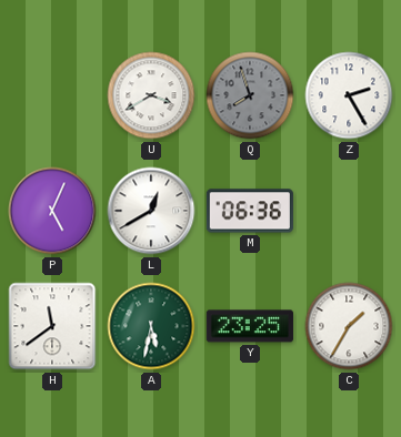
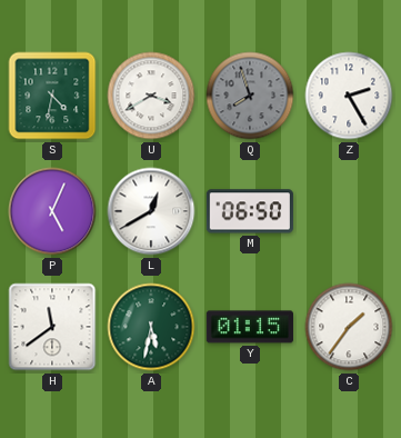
S: none -> 4:32
M: 06:36 -> 06:50
Y: 23:25 -> 01:15
C: 1:35 -> 1:36
